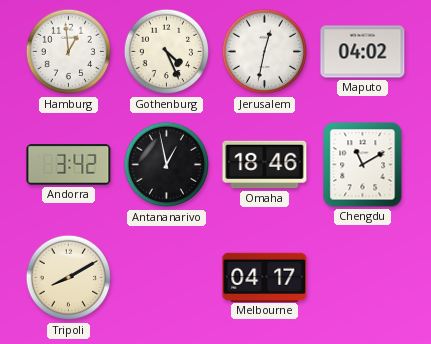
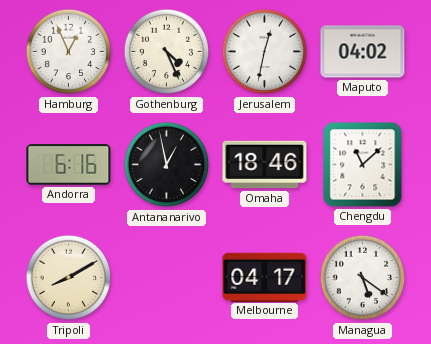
Hamburg: 12:59 -> 12:56
Andorra: 3:42 -> 6:16
Chengdu: 11:10 -> 11:08
Managua: none -> 5:21
